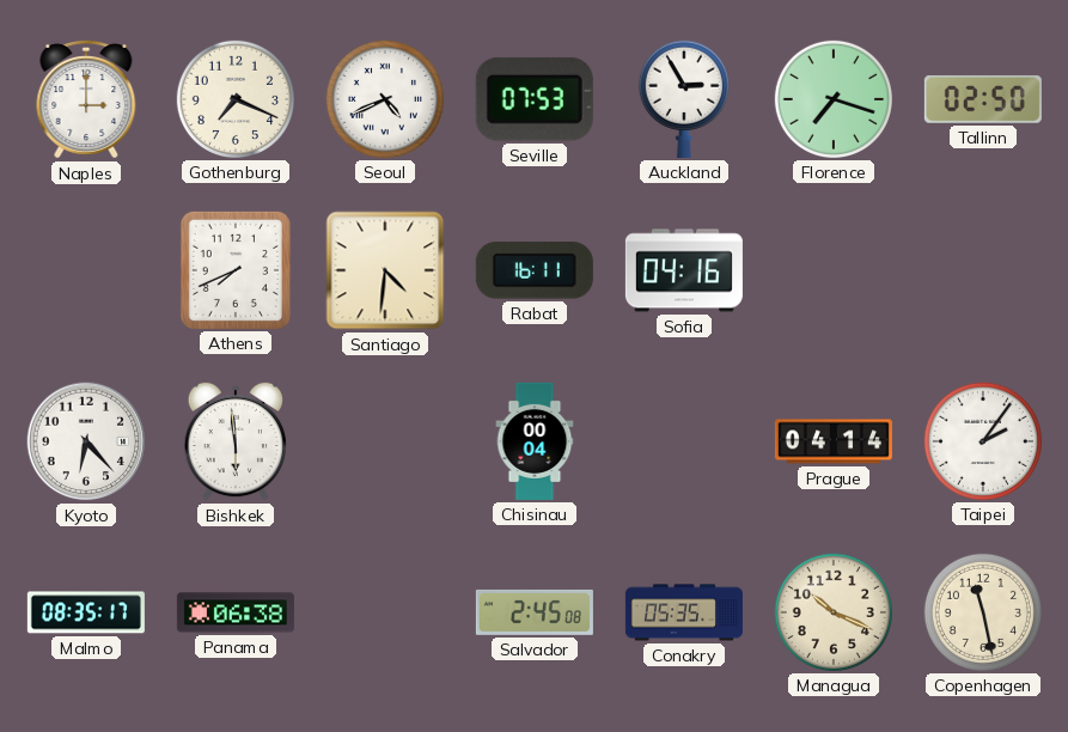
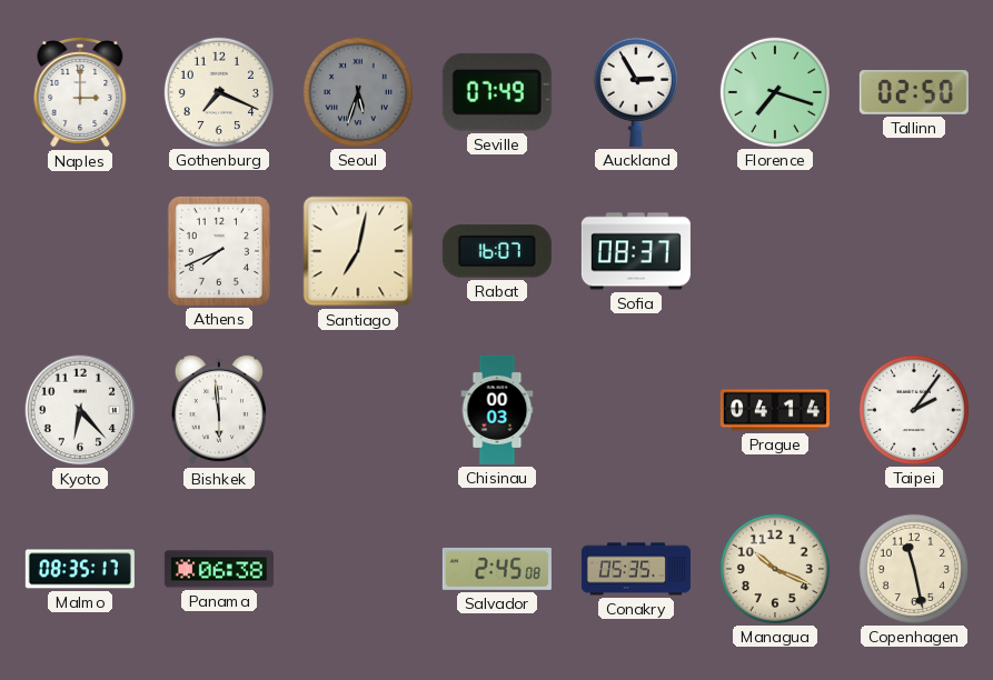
Seoul: 4:41 -> 5:33
Seoul dial: white -> grey
Seville: 07:53 -> 07:49
Santiago: 4:31 -> 7:02
Rabat: 16:11 -> 16:07
Sofia: 04:16 -> 08:37
Chisinau: 00:04 -> 00:03
